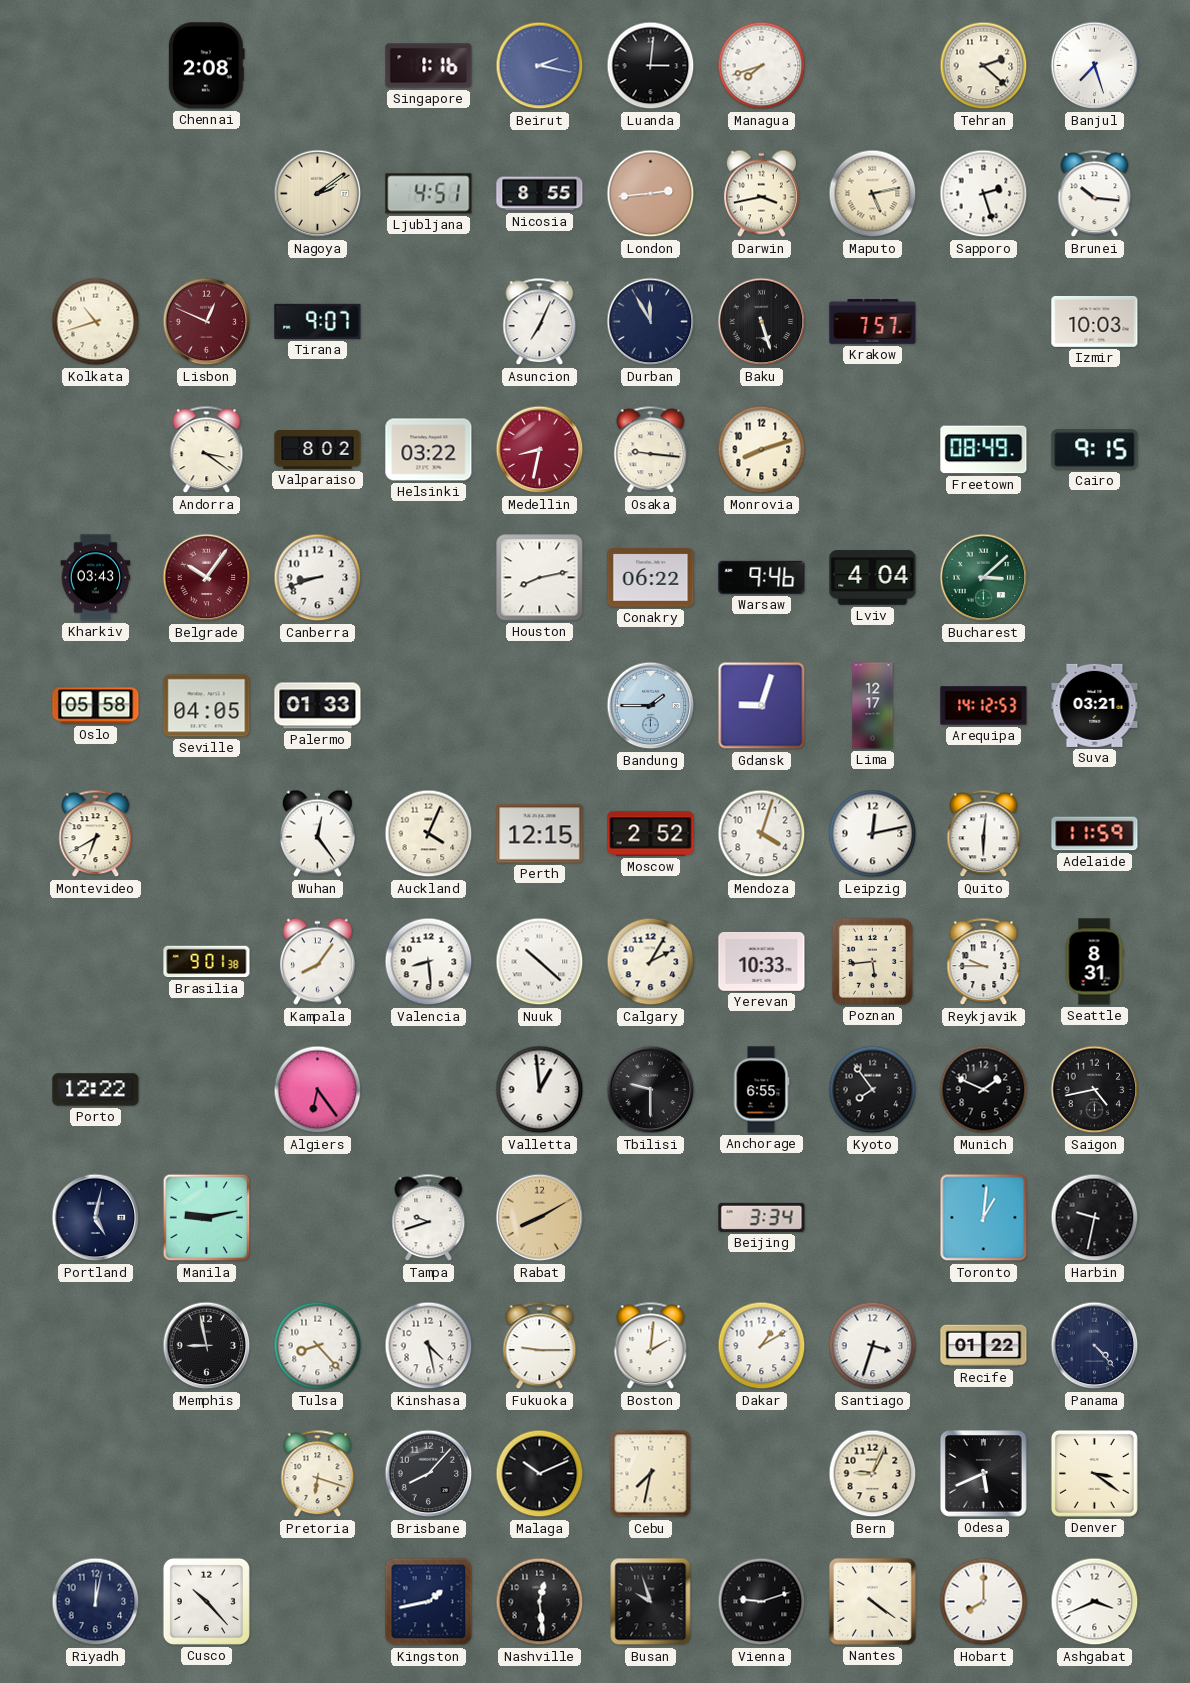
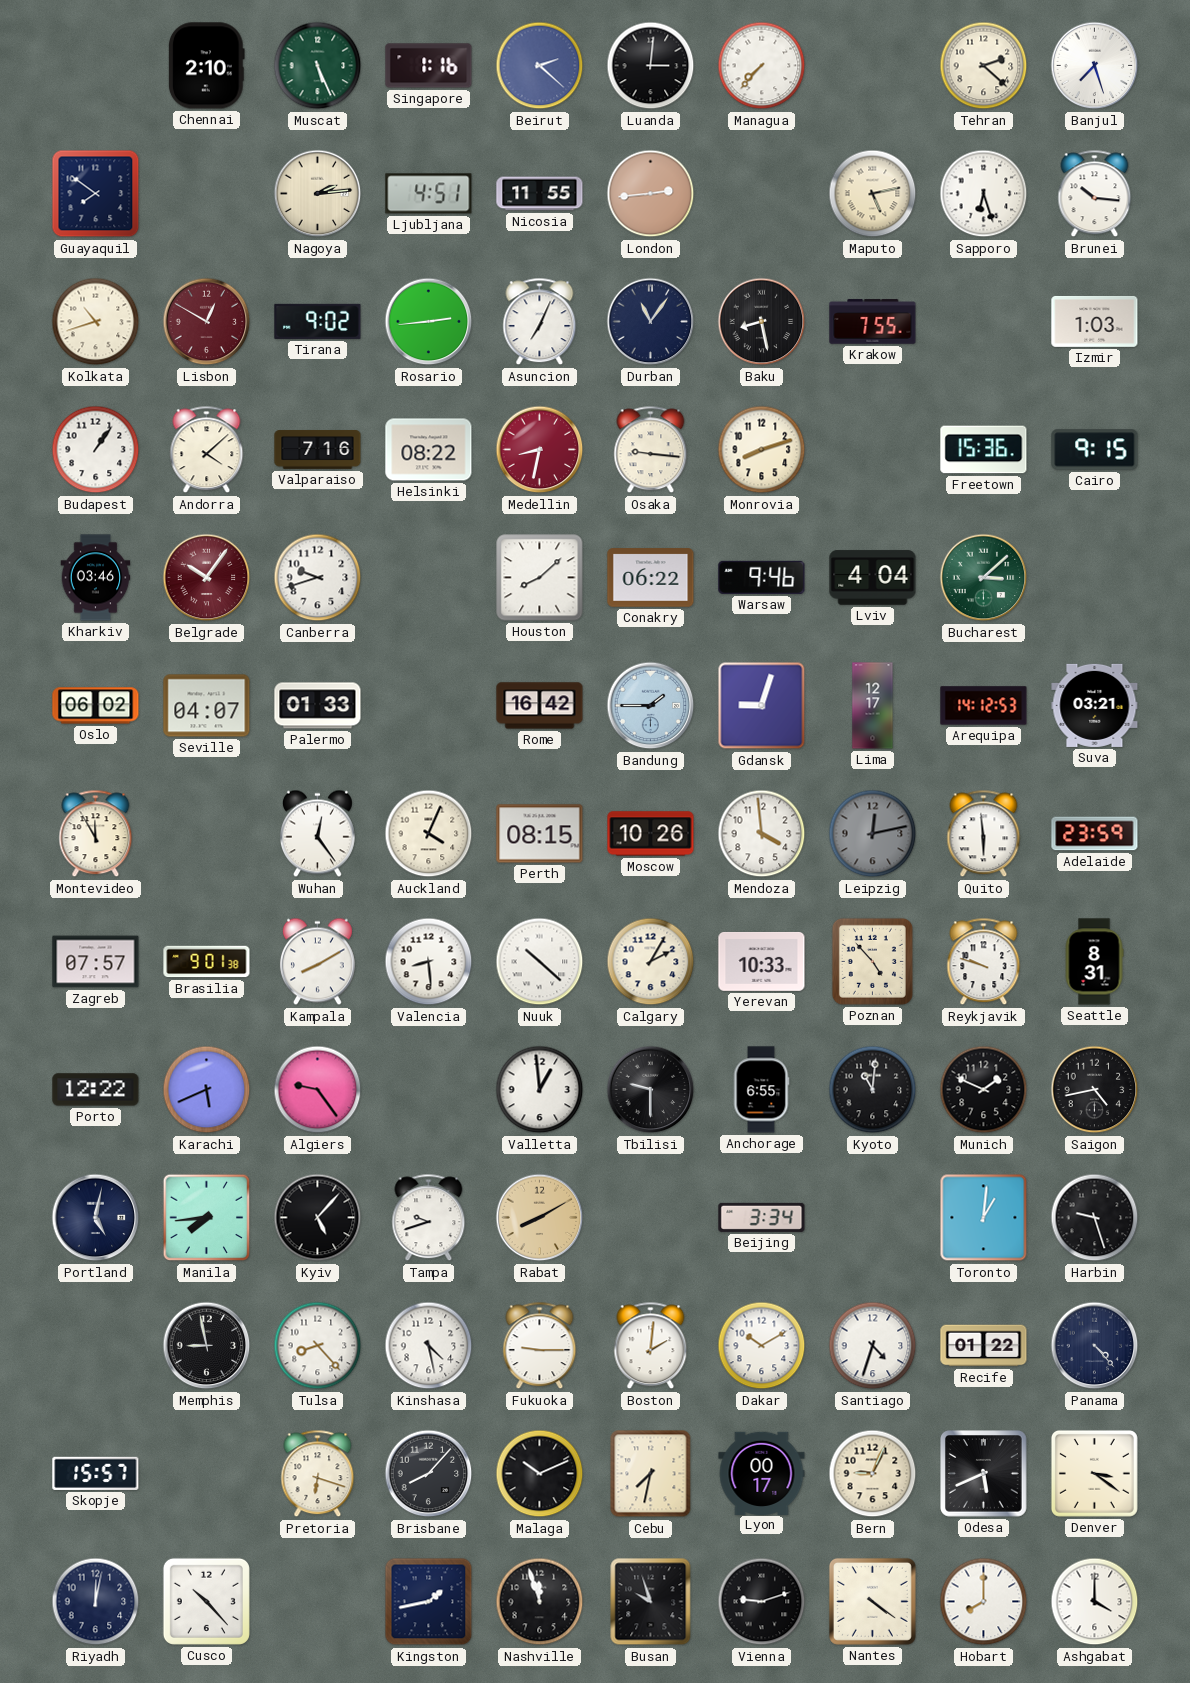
Chennai: 2:08 -> 2:10
Muscat: none -> 5:26
Beirut: 2:17 -> 2:22
Managua: 7:42 -> 7:37
Guayaquil: none -> 7:51
Nagoya: 2:09 -> 2:14
Nicosia: 8:55 -> 11:55
Darwin: 3:43 -> none
Sapporo: 2:27 -> 6:27
Lisbon: 12:49 -> 12:50
Tirana: 9:07 -> 9:02
Rosario: none -> 2:44
Durban: 11:55 -> 11:06
Baku: 5:27 -> 8:28
Krakow: 7:57 -> 7:55
Izmir: 10:03 -> 1:03
Budapest: none -> 1:06
Andorra: 3:21 -> 4:08
Valparaiso: 8:02 -> 7:16
Helsinki: 03:22 -> 08:22
Freetown: 08:49 -> 15:36
Kharkiv: 03:43 -> 03:46
Canberra: 8:42 -> 9:42
Houston: 8:13 -> 8:08
Oslo: 05:58 -> 06:02
Seville: 04:05 -> 04:07
Rome: none -> 16:42
Montevideo: 6:40 -> 11:55
Perth: 12:15 -> 08:15
Moscow: 2:52 -> 10:26
Mendoza: 4:03 -> 3:59
Leipzig dial: white -> grey
Quito: 6:01 -> 5:59
Adelaide: 11:59 -> 23:59
Zagreb: none -> 07:57
Kampala: 8:06 -> 8:10
Poznan: 5:44 -> 4:53
Reykjavik: 9:45 -> 9:48
Karachi: none -> 5:41
Algiers: 6:24 -> 9:24
Kyoto: 7:54 -> 11:01
Manila: 9:13 -> 7:44
Kyiv: none -> 5:07
Harbin: 9:32 -> 9:27
Dakar: 1:10 -> 10:10
Santiago: 3:33 -> 4:33
Skopje: none -> 15:57
Lyon: none -> 00:17
Nashville: 12:29 -> 11:57
Ashgabat: 3:41 -> 4:00
